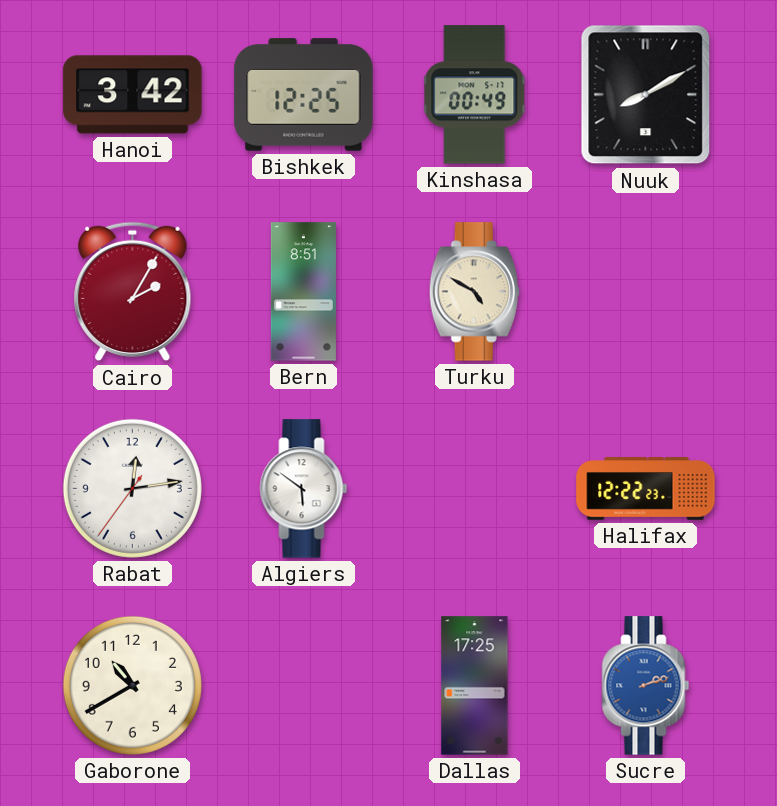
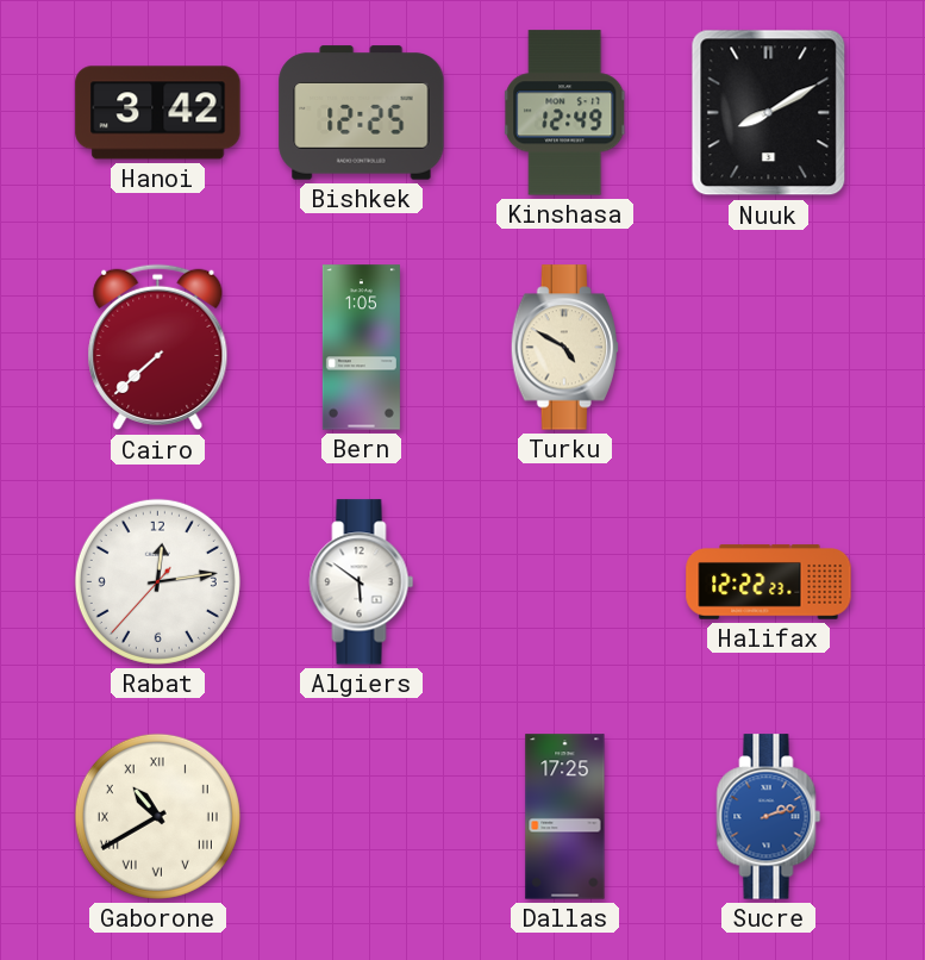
Kinshasa: 00:49 -> 12:49
Cairo: 2:05 -> 7:38
Bern: 8:51 -> 1:05
Rabat: 12:13:36 -> 12:13:37
Gaborone numerals: Arabic -> Roman
